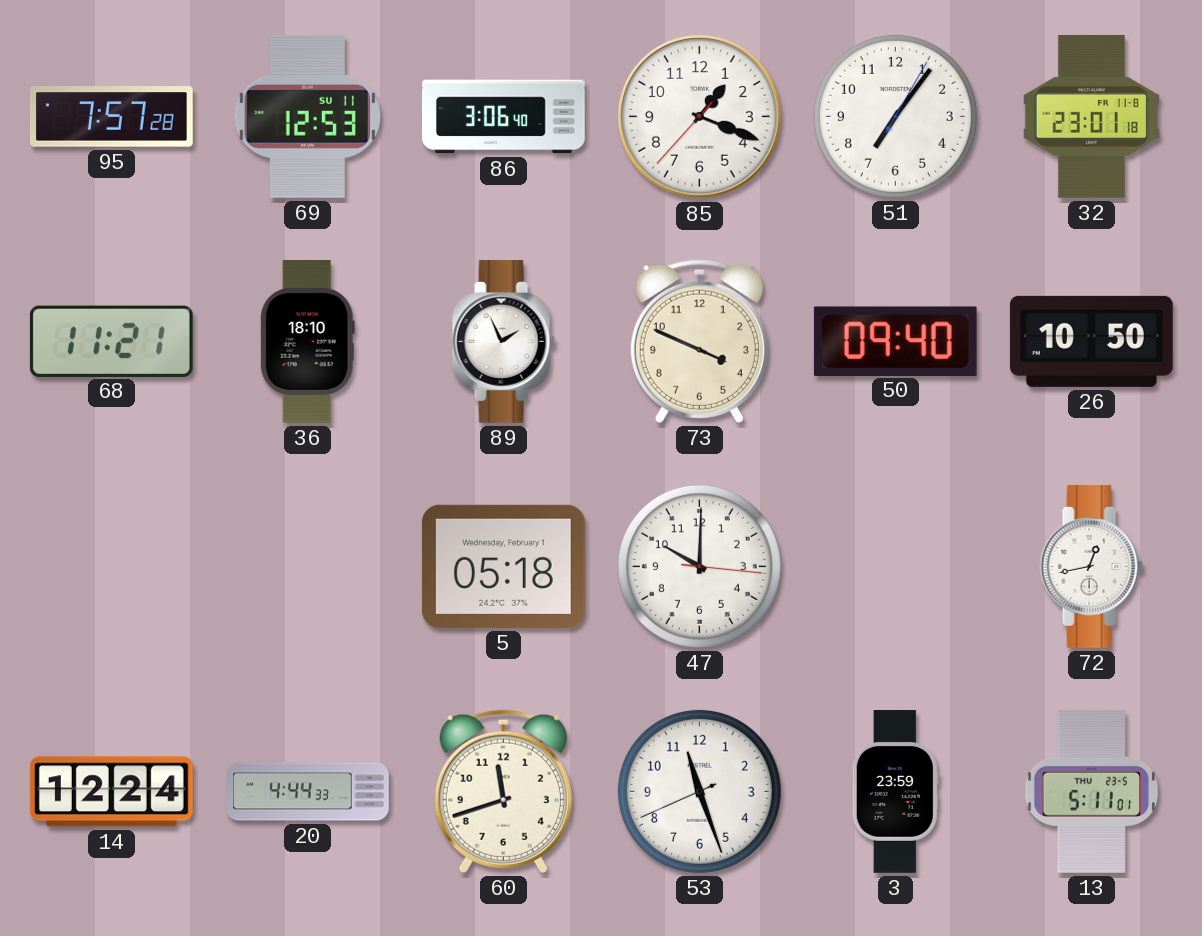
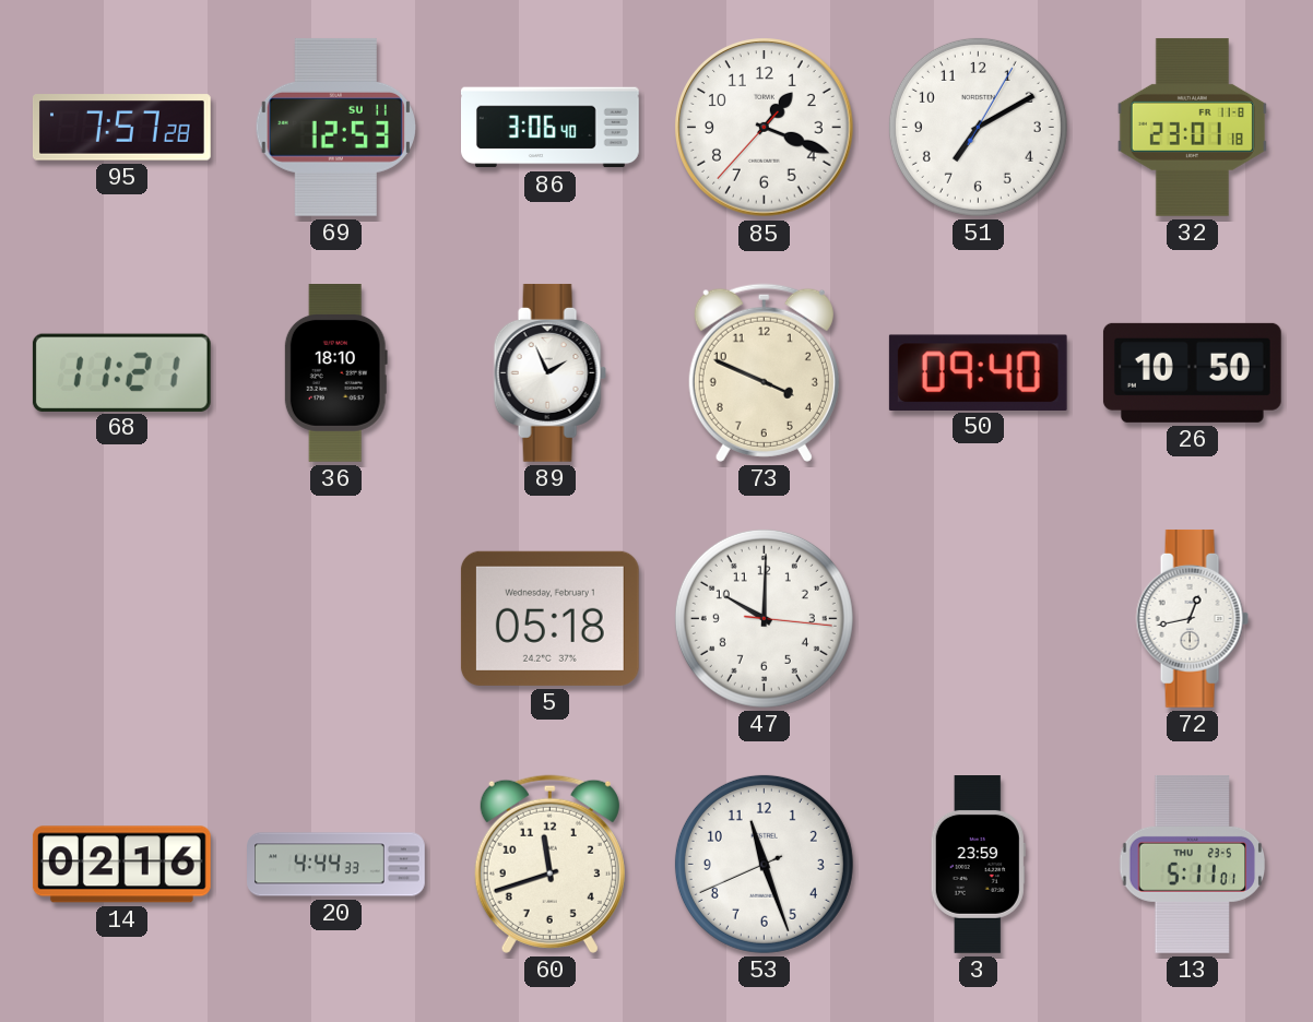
51: 7:06 -> 7:10
14: 12:24 -> 02:16
